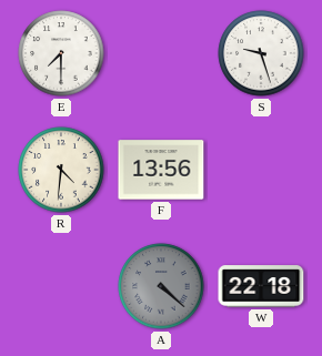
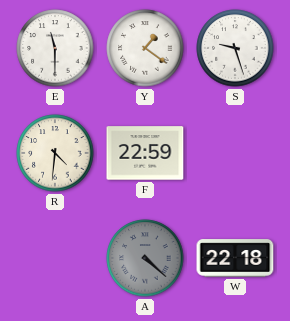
E: 7:30 -> 11:30
Y: none -> 1:21
F: 13:56 -> 22:59
